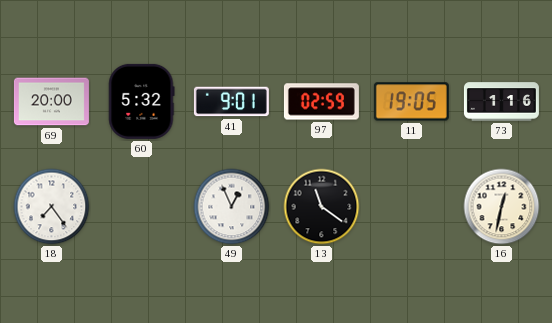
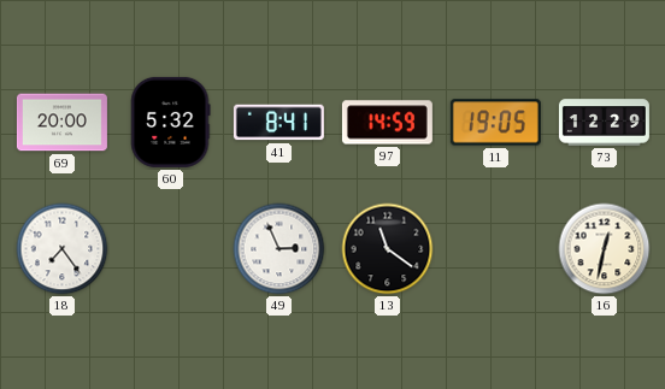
41: 9:01 -> 8:41
97: 02:59 -> 14:59
73: 1:16 -> 12:29
49: 12:56 -> 2:56
